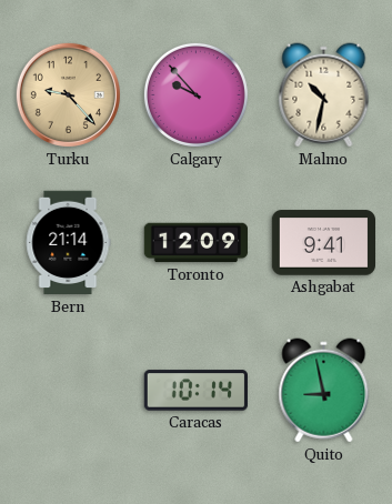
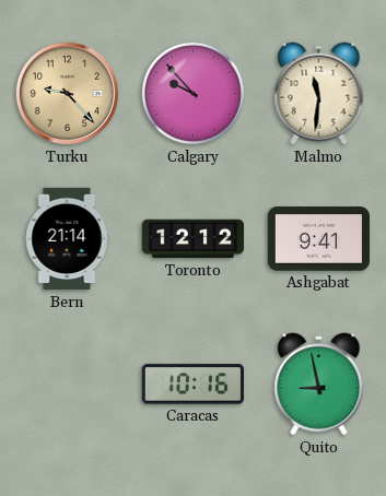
Malmo: 10:32 -> 11:31
Toronto: 12:09 -> 12:12
Caracas: 10:14 -> 10:16
